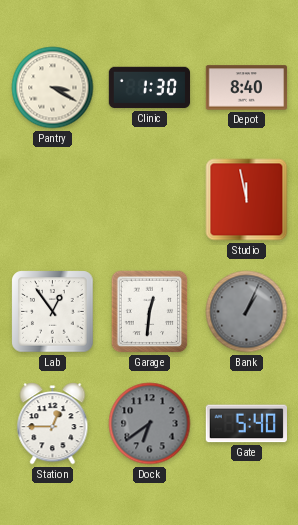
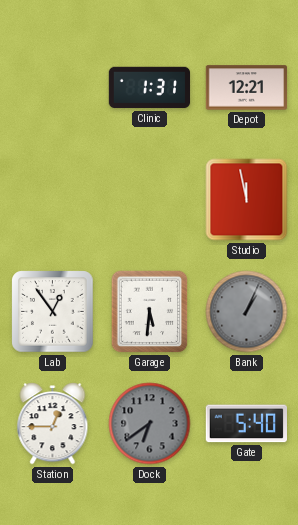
Pantry: 3:20 -> none
Clinic: 1:30 -> 1:31
Depot: 8:40 -> 12:21
Garage: 12:31 -> 5:31
